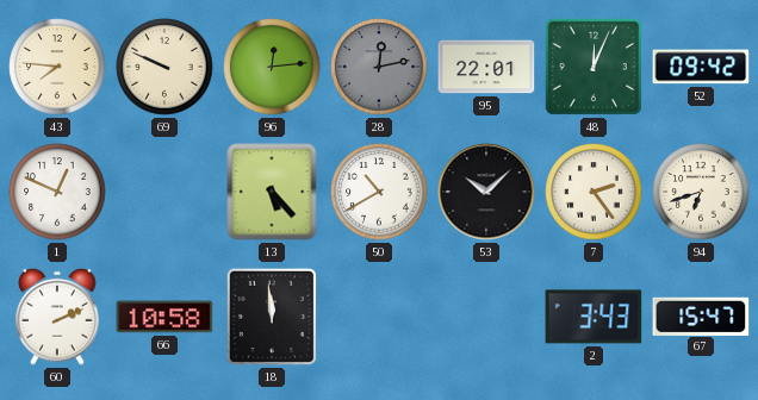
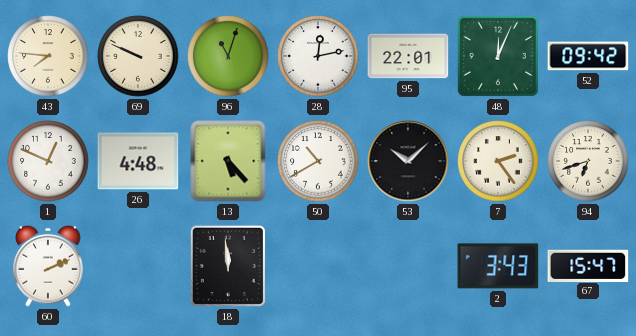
96: 12:14 -> 11:03
28 dial: grey -> white
26: none -> 4:48
66: 10:58 -> none
